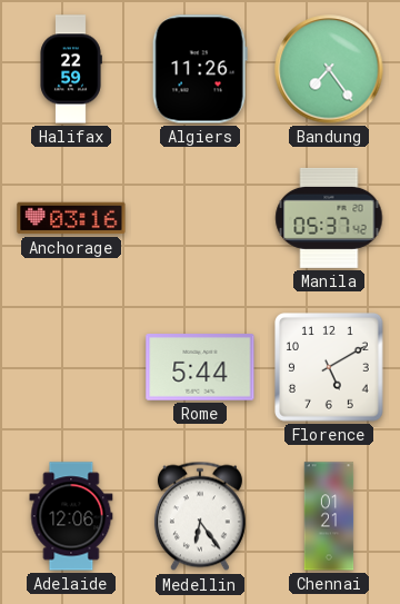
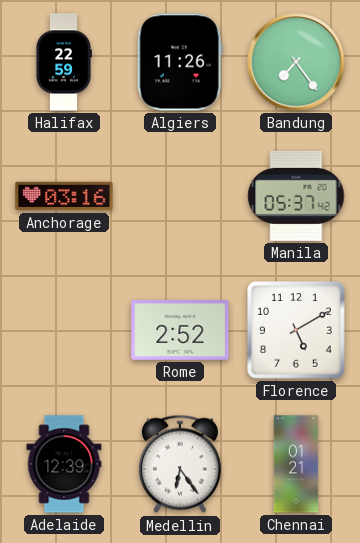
Rome: 5:44 -> 2:52
Adelaide: 12:06 -> 12:39
